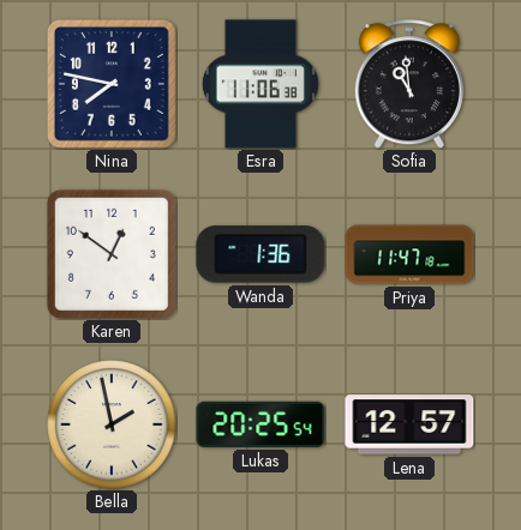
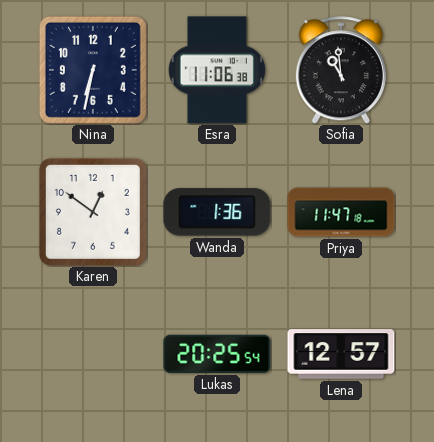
Nina: 7:47 -> 6:32
Bella: 1:58 -> none
